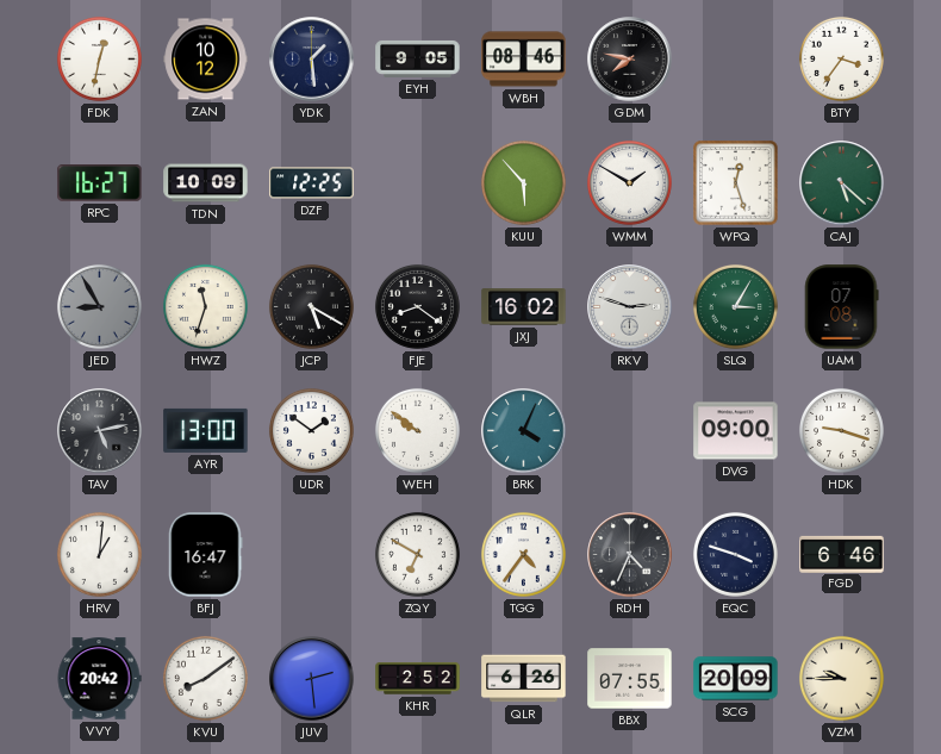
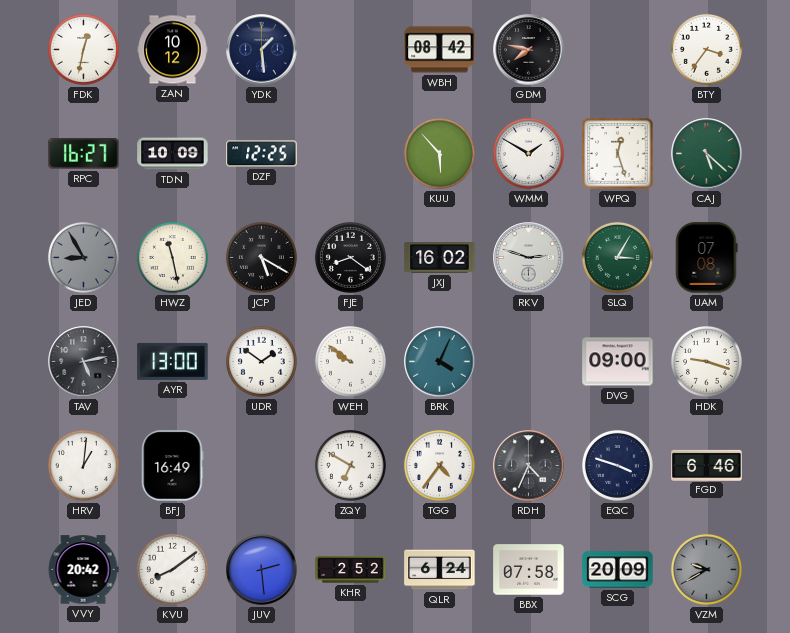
EYH: 9:05 -> none
WBH: 08:46 -> 08:42
HWZ: 11:33 -> 11:28
BFJ: 16:47 -> 16:49
QLR: 6:26 -> 6:24
BBX: 07:55 -> 07:58
VZM: 9:45 -> 9:40
VZM dial: cream -> grey
